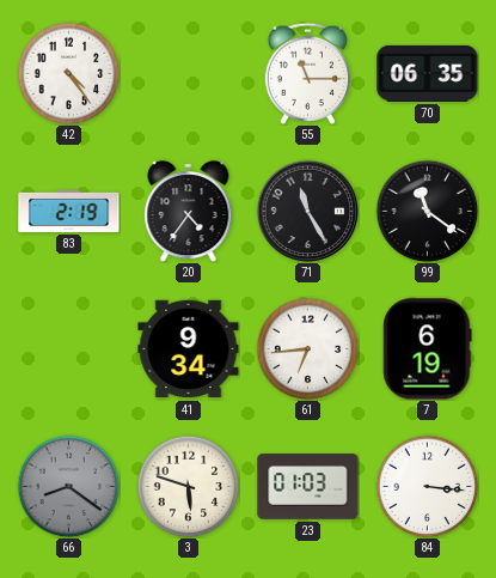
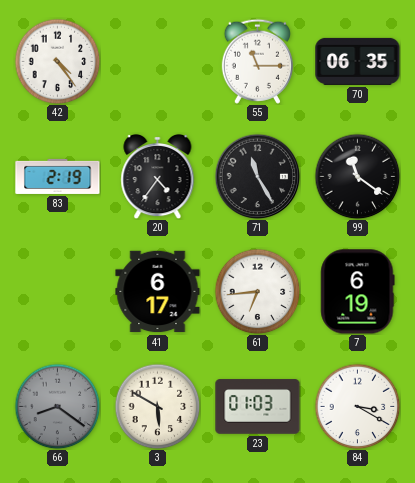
41: 9:34 -> 6:17
3: 5:48 -> 5:50
84: 3:16 -> 3:20
